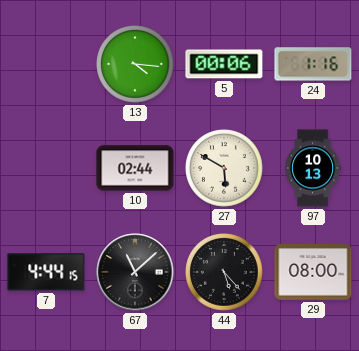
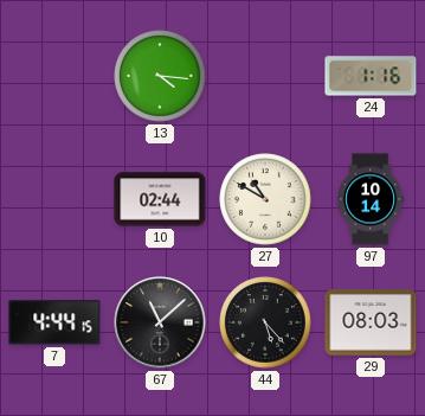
5: 00:06 -> none
27: 5:50 -> 10:50
97: 10:13 -> 10:14
29: 08:00 -> 08:03
